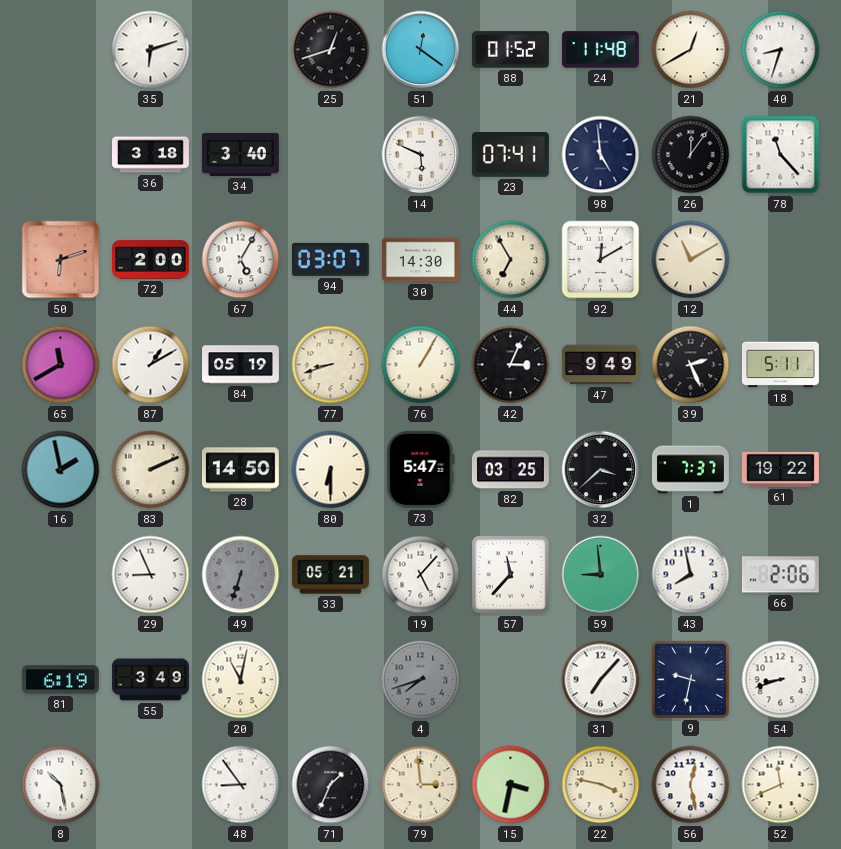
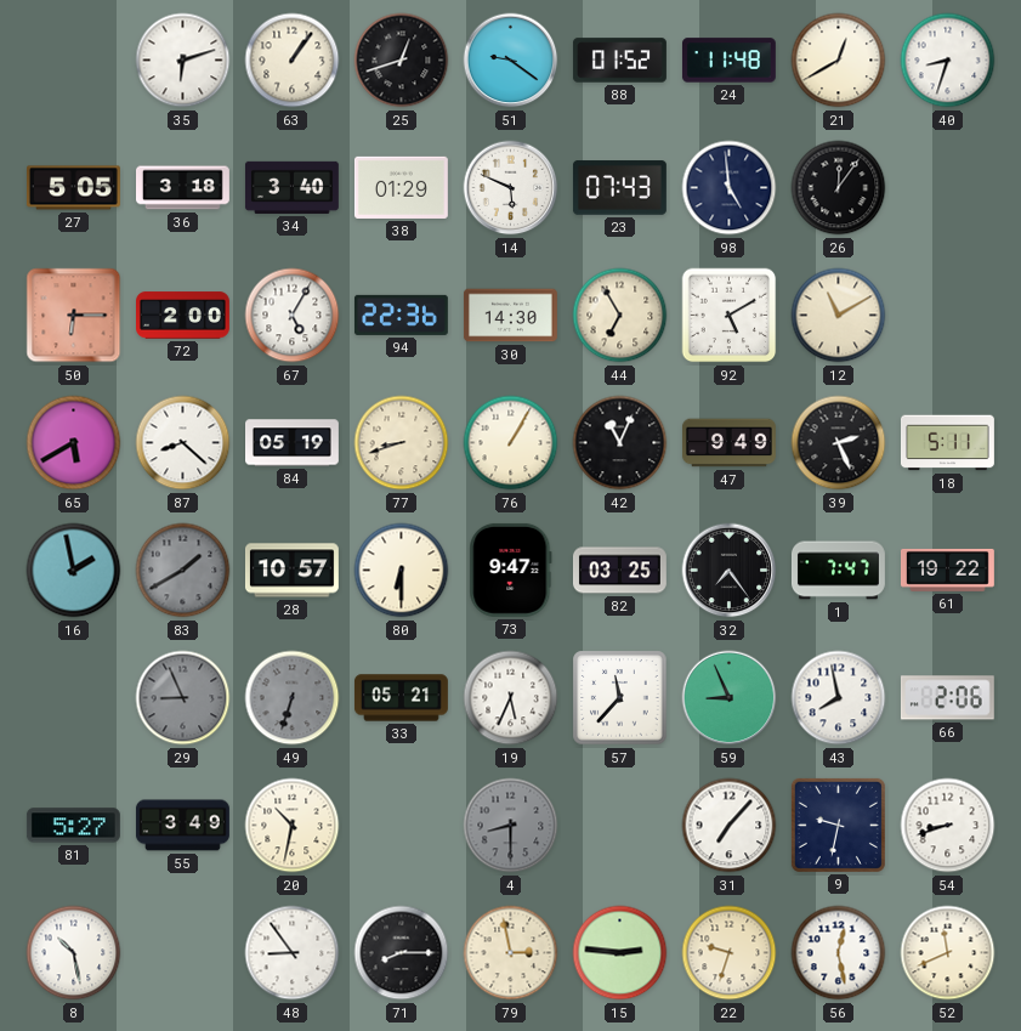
63: none -> 1:06
51: 12:21 -> 9:21
27: none -> 5:05
38: none -> 01:29
23: 07:41 -> 07:43
78: 11:23 -> none
50: 6:12 -> 6:15
94: 03:07 -> 22:36
92: 12:10 -> 5:10
65: 11:40 -> 5:40
87: 1:10 -> 8:22
42: 3:04 -> 11:04
83: 2:11 -> 1:40
83 dial: cream -> grey
28: 14:50 -> 10:57
73: 5:47 -> 9:47
32: 3:38 -> 7:24
1: 7:37 -> 7:47
29 dial: white -> grey
19: 5:07 -> 5:34
59: 8:59 -> 8:56
81: 6:19 -> 5:27
20: 11:02 -> 10:32
4: 7:42 -> 8:30
71: 1:34 -> 8:15
79: 2:59 -> 2:58
15: 3:32 -> 2:46
22: 3:47 -> 9:33
